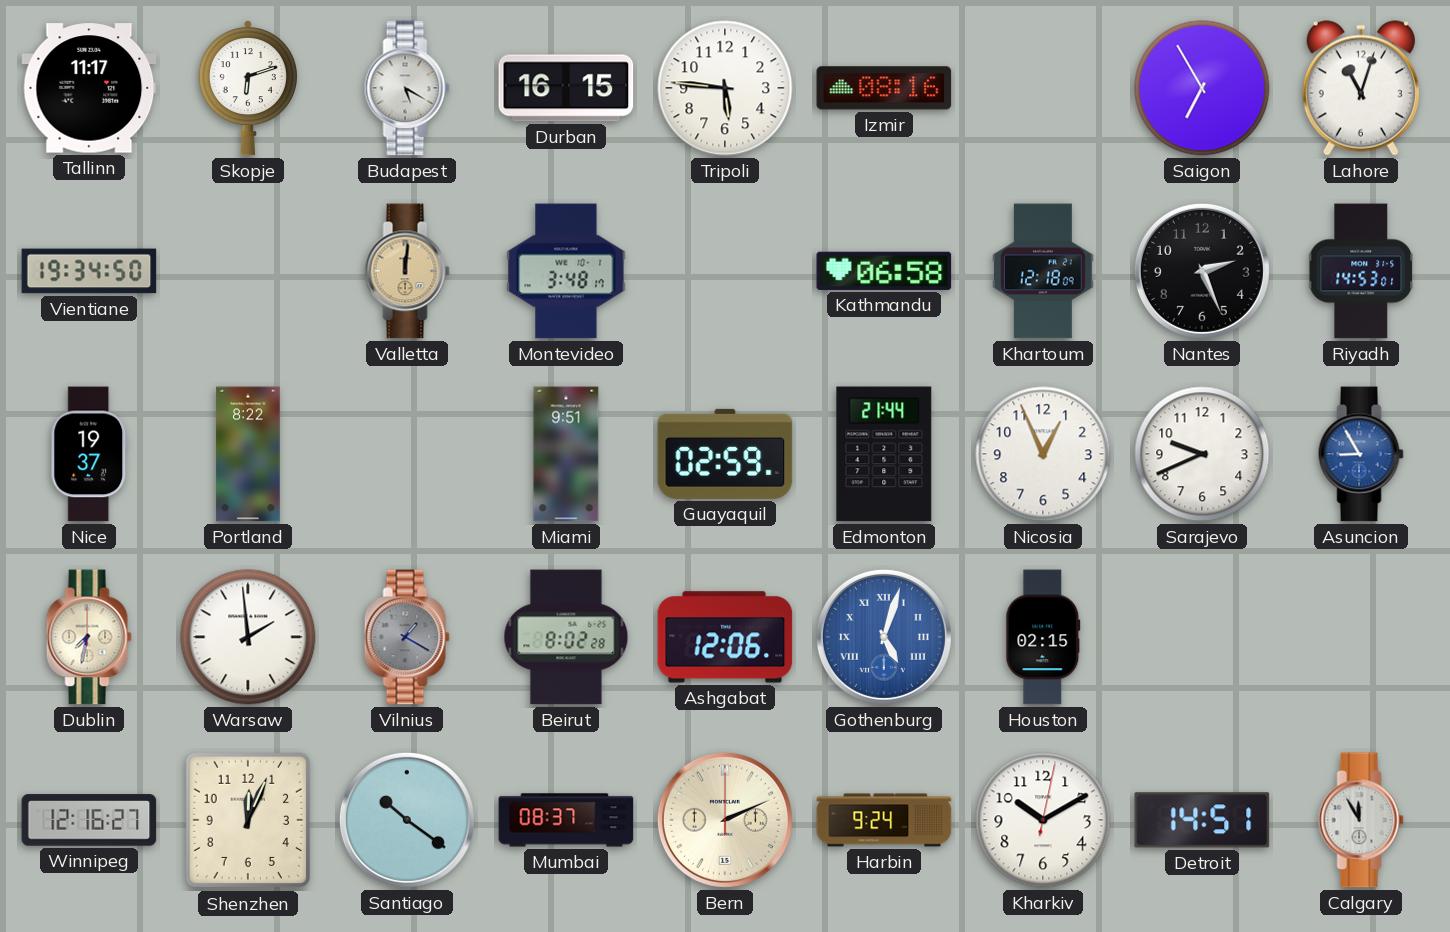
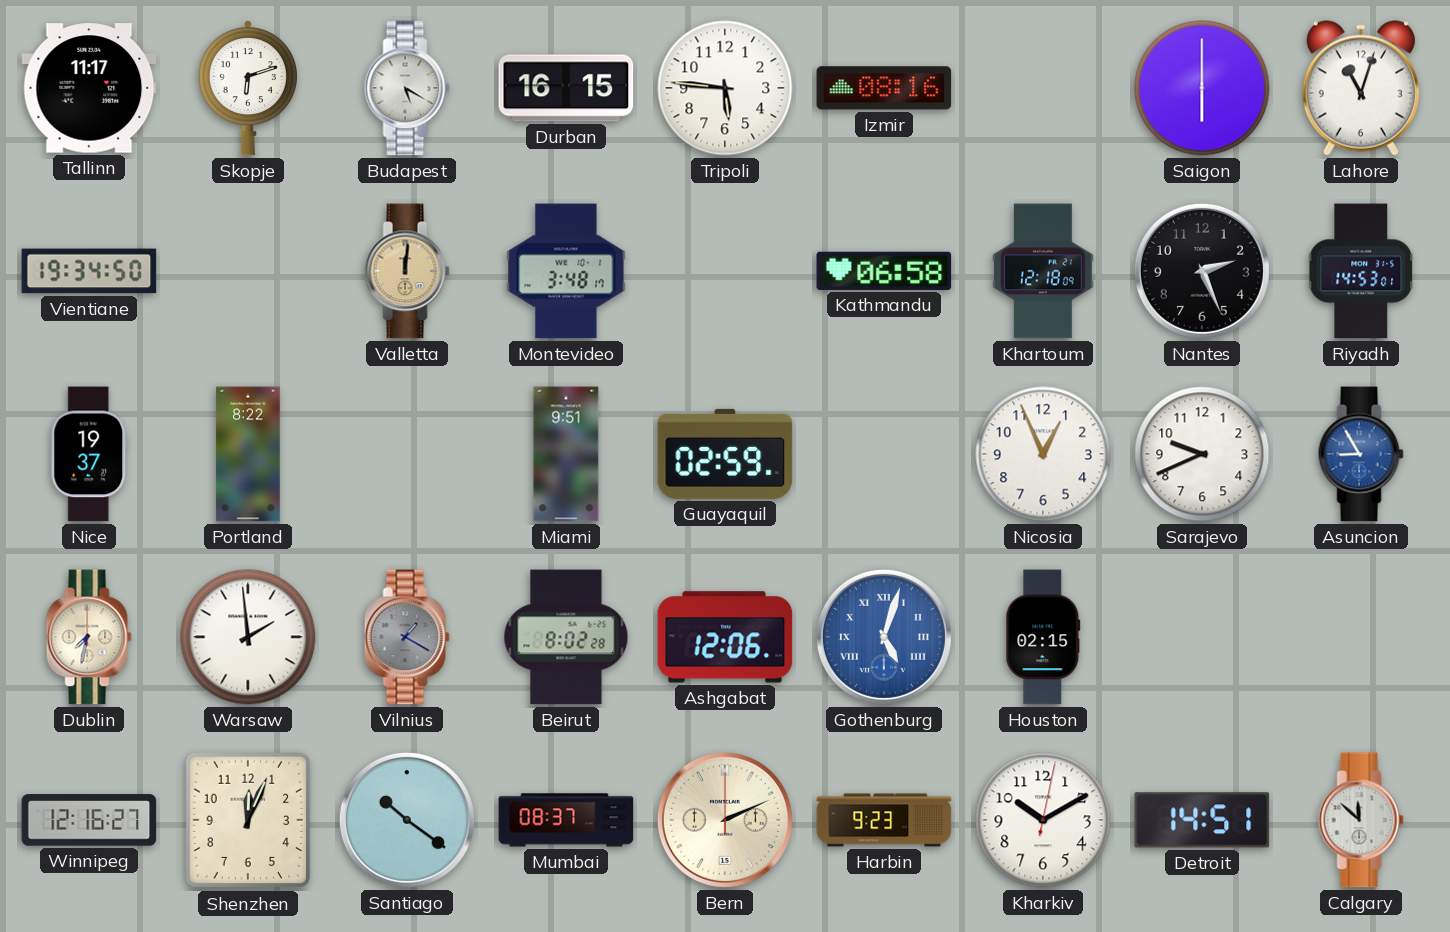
Saigon: 6:55 -> 6:00
Edmonton: 21:44 -> none
Harbin: 9:24 -> 9:23
Calgary: 11:55 -> 11:52
